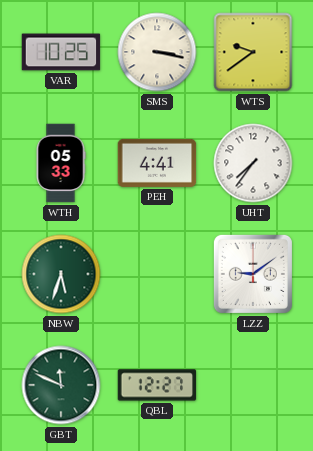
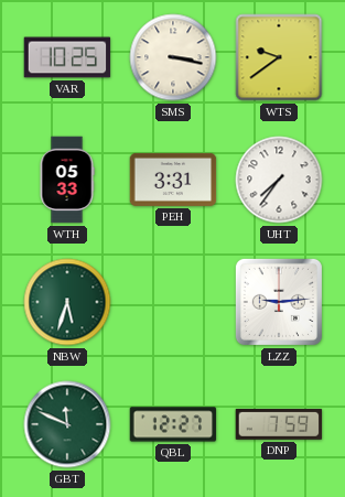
PEH: 4:41 -> 3:31
LZZ: 9:09 -> 9:14
DNP: none -> 7:59
